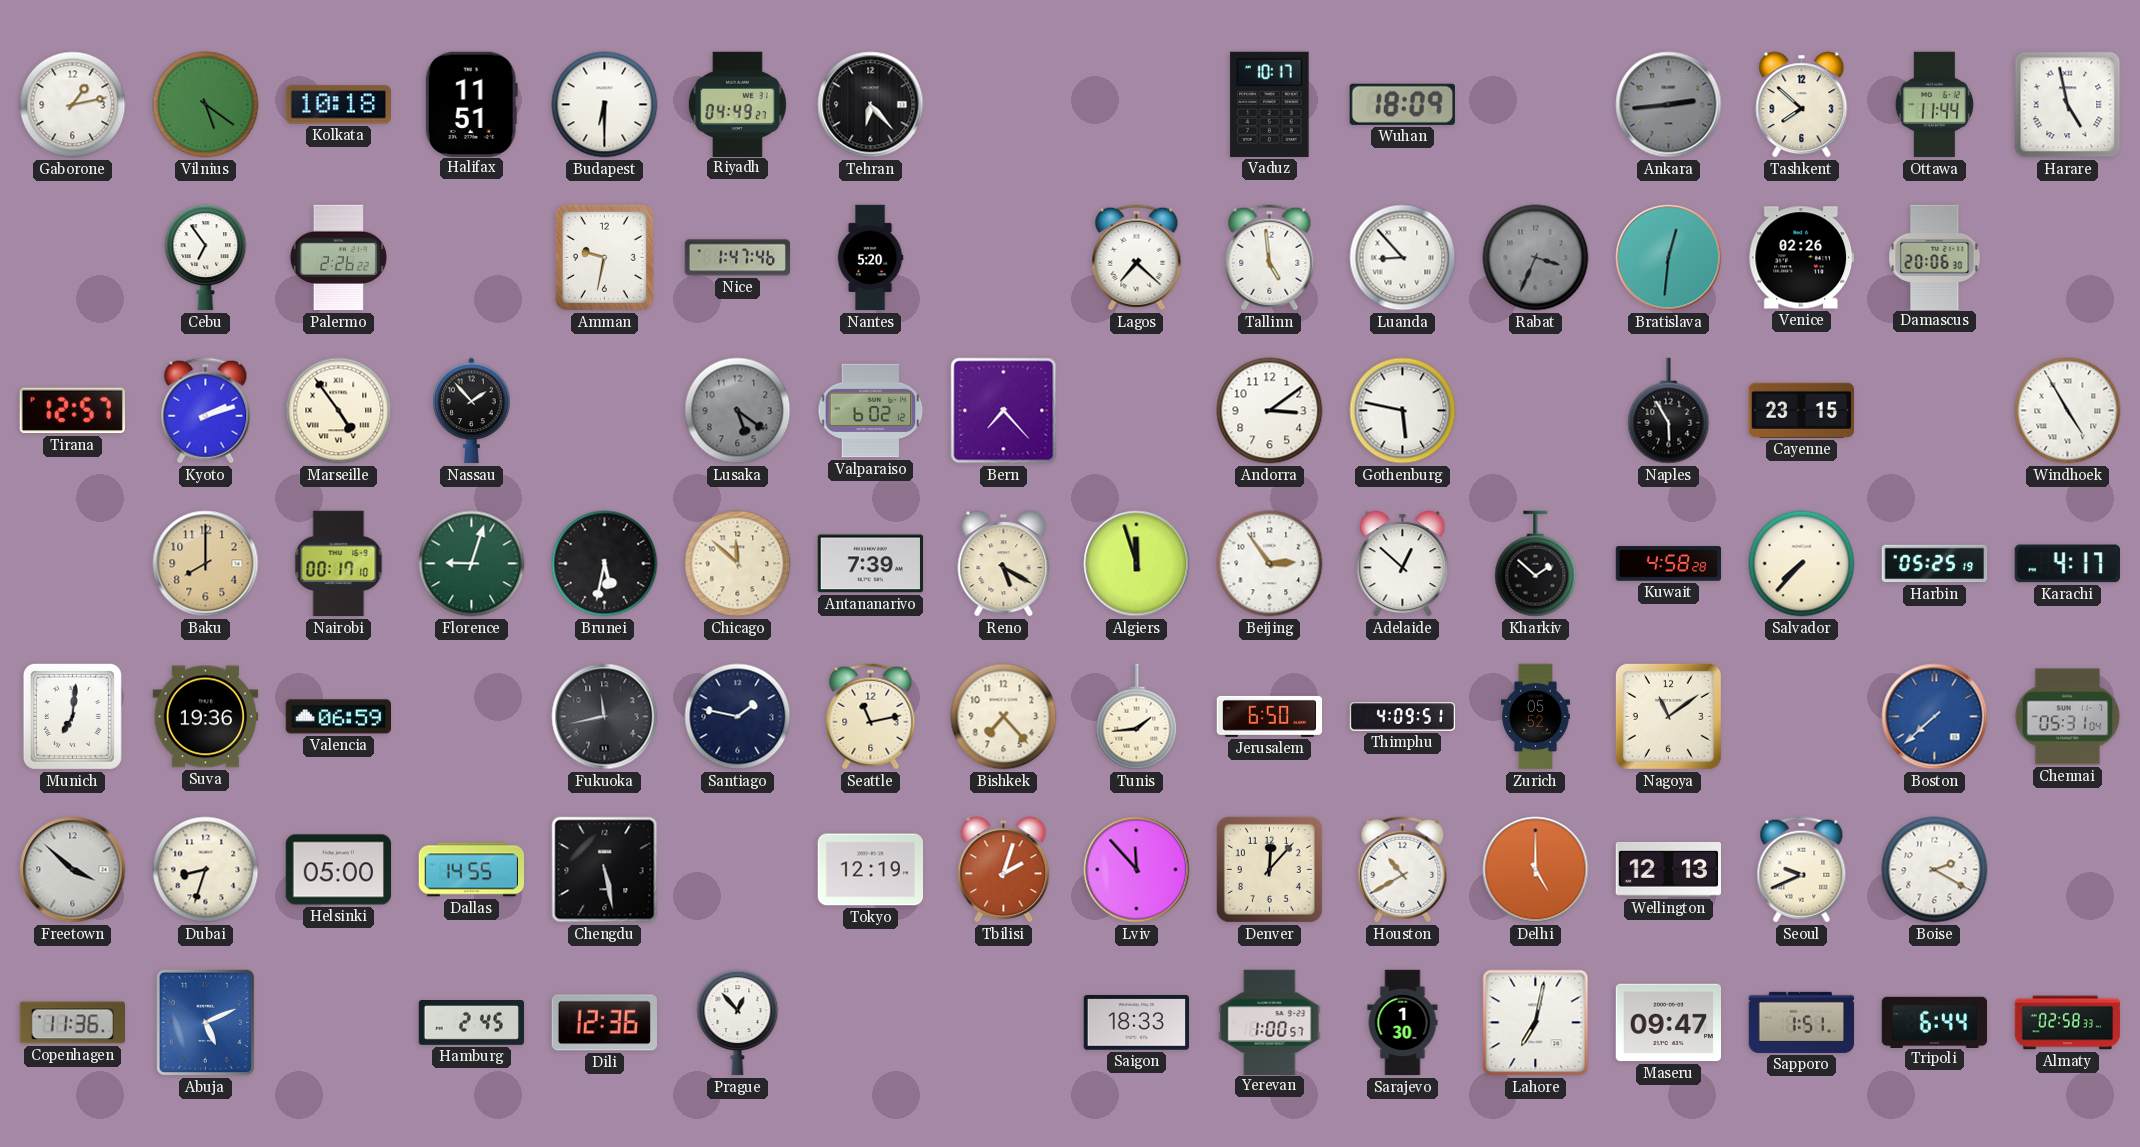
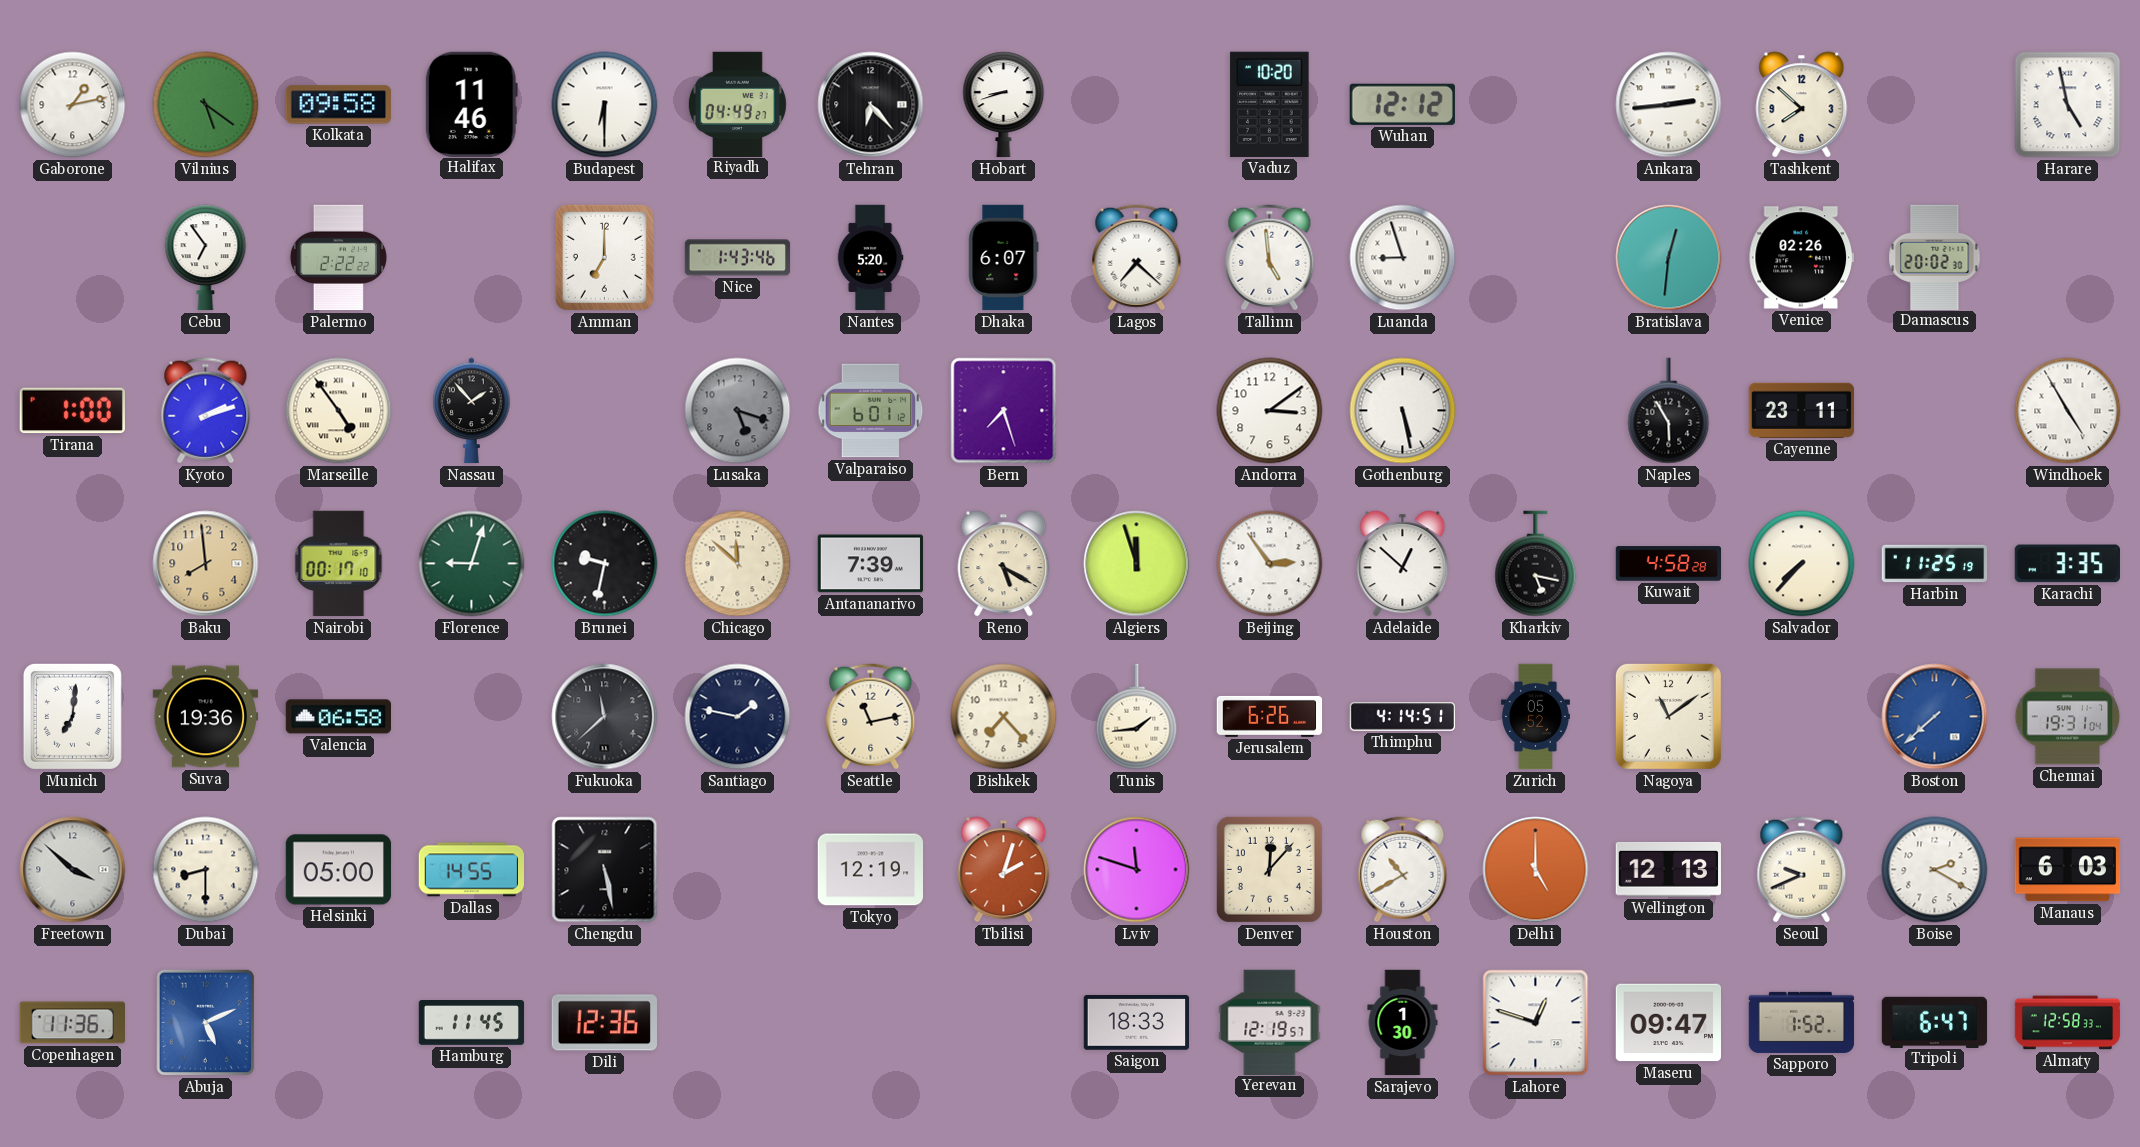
Kolkata: 10:18 -> 09:58
Halifax: 11:51 -> 11:46
Hobart: none -> 8:42
Vaduz: 10:17 -> 10:20
Wuhan: 18:09 -> 12:12
Ankara dial: grey -> white
Ottawa: 11:44 -> none
Palermo: 2:26 -> 2:22
Amman: 9:32 -> 7:00
Nice: 1:47 -> 1:43
Dhaka: none -> 6:07
Luanda: 8:53 -> 8:57
Rabat: 3:34 -> none
Damascus: 20:06 -> 20:02
Tirana: 12:57 -> 1:00
Lusaka: 5:21 -> 5:18
Valparaiso: 6:02 -> 6:01
Bern: 7:23 -> 7:27
Gothenburg: 5:47 -> 5:28
Cayenne: 23:15 -> 23:11
Baku: 8:00 -> 7:59
Brunei: 5:32 -> 9:32
Kharkiv: 1:52 -> 5:17
Harbin: 05:25 -> 11:25
Karachi: 4:17 -> 3:35
Valencia: 06:59 -> 06:58
Fukuoka: 11:43 -> 11:38
Jerusalem: 6:50 -> 6:26
Thimphu: 4:09 -> 4:14
Chennai: 05:31 -> 19:31
Dubai: 8:33 -> 8:30
Lviv: 11:53 -> 11:48
Manaus: none -> 6:03
Hamburg: 2:45 -> 11:45
Prague: 12:53 -> none
Yerevan: 1:00 -> 12:19
Lahore: 7:02 -> 12:48
Sapporo: 1:51 -> 1:52
Tripoli: 6:44 -> 6:47
Almaty: 02:58 -> 12:58
